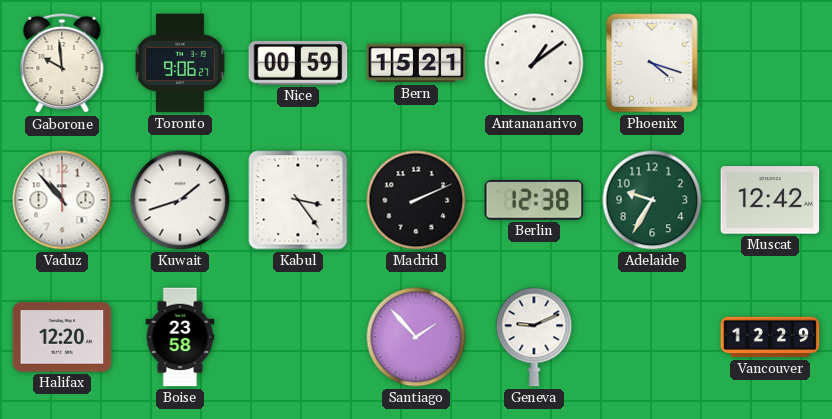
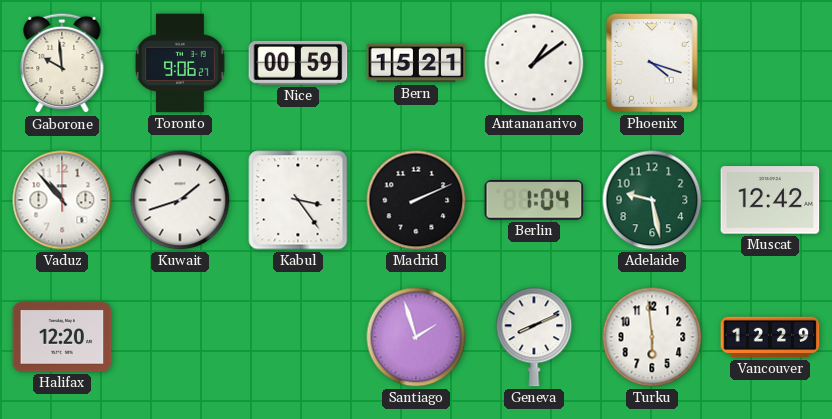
Berlin: 12:38 -> 1:04
Adelaide: 9:35 -> 9:28
Boise: 23:58 -> none
Santiago: 1:53 -> 1:57
Geneva: 9:11 -> 8:11
Turku: none -> 5:59
